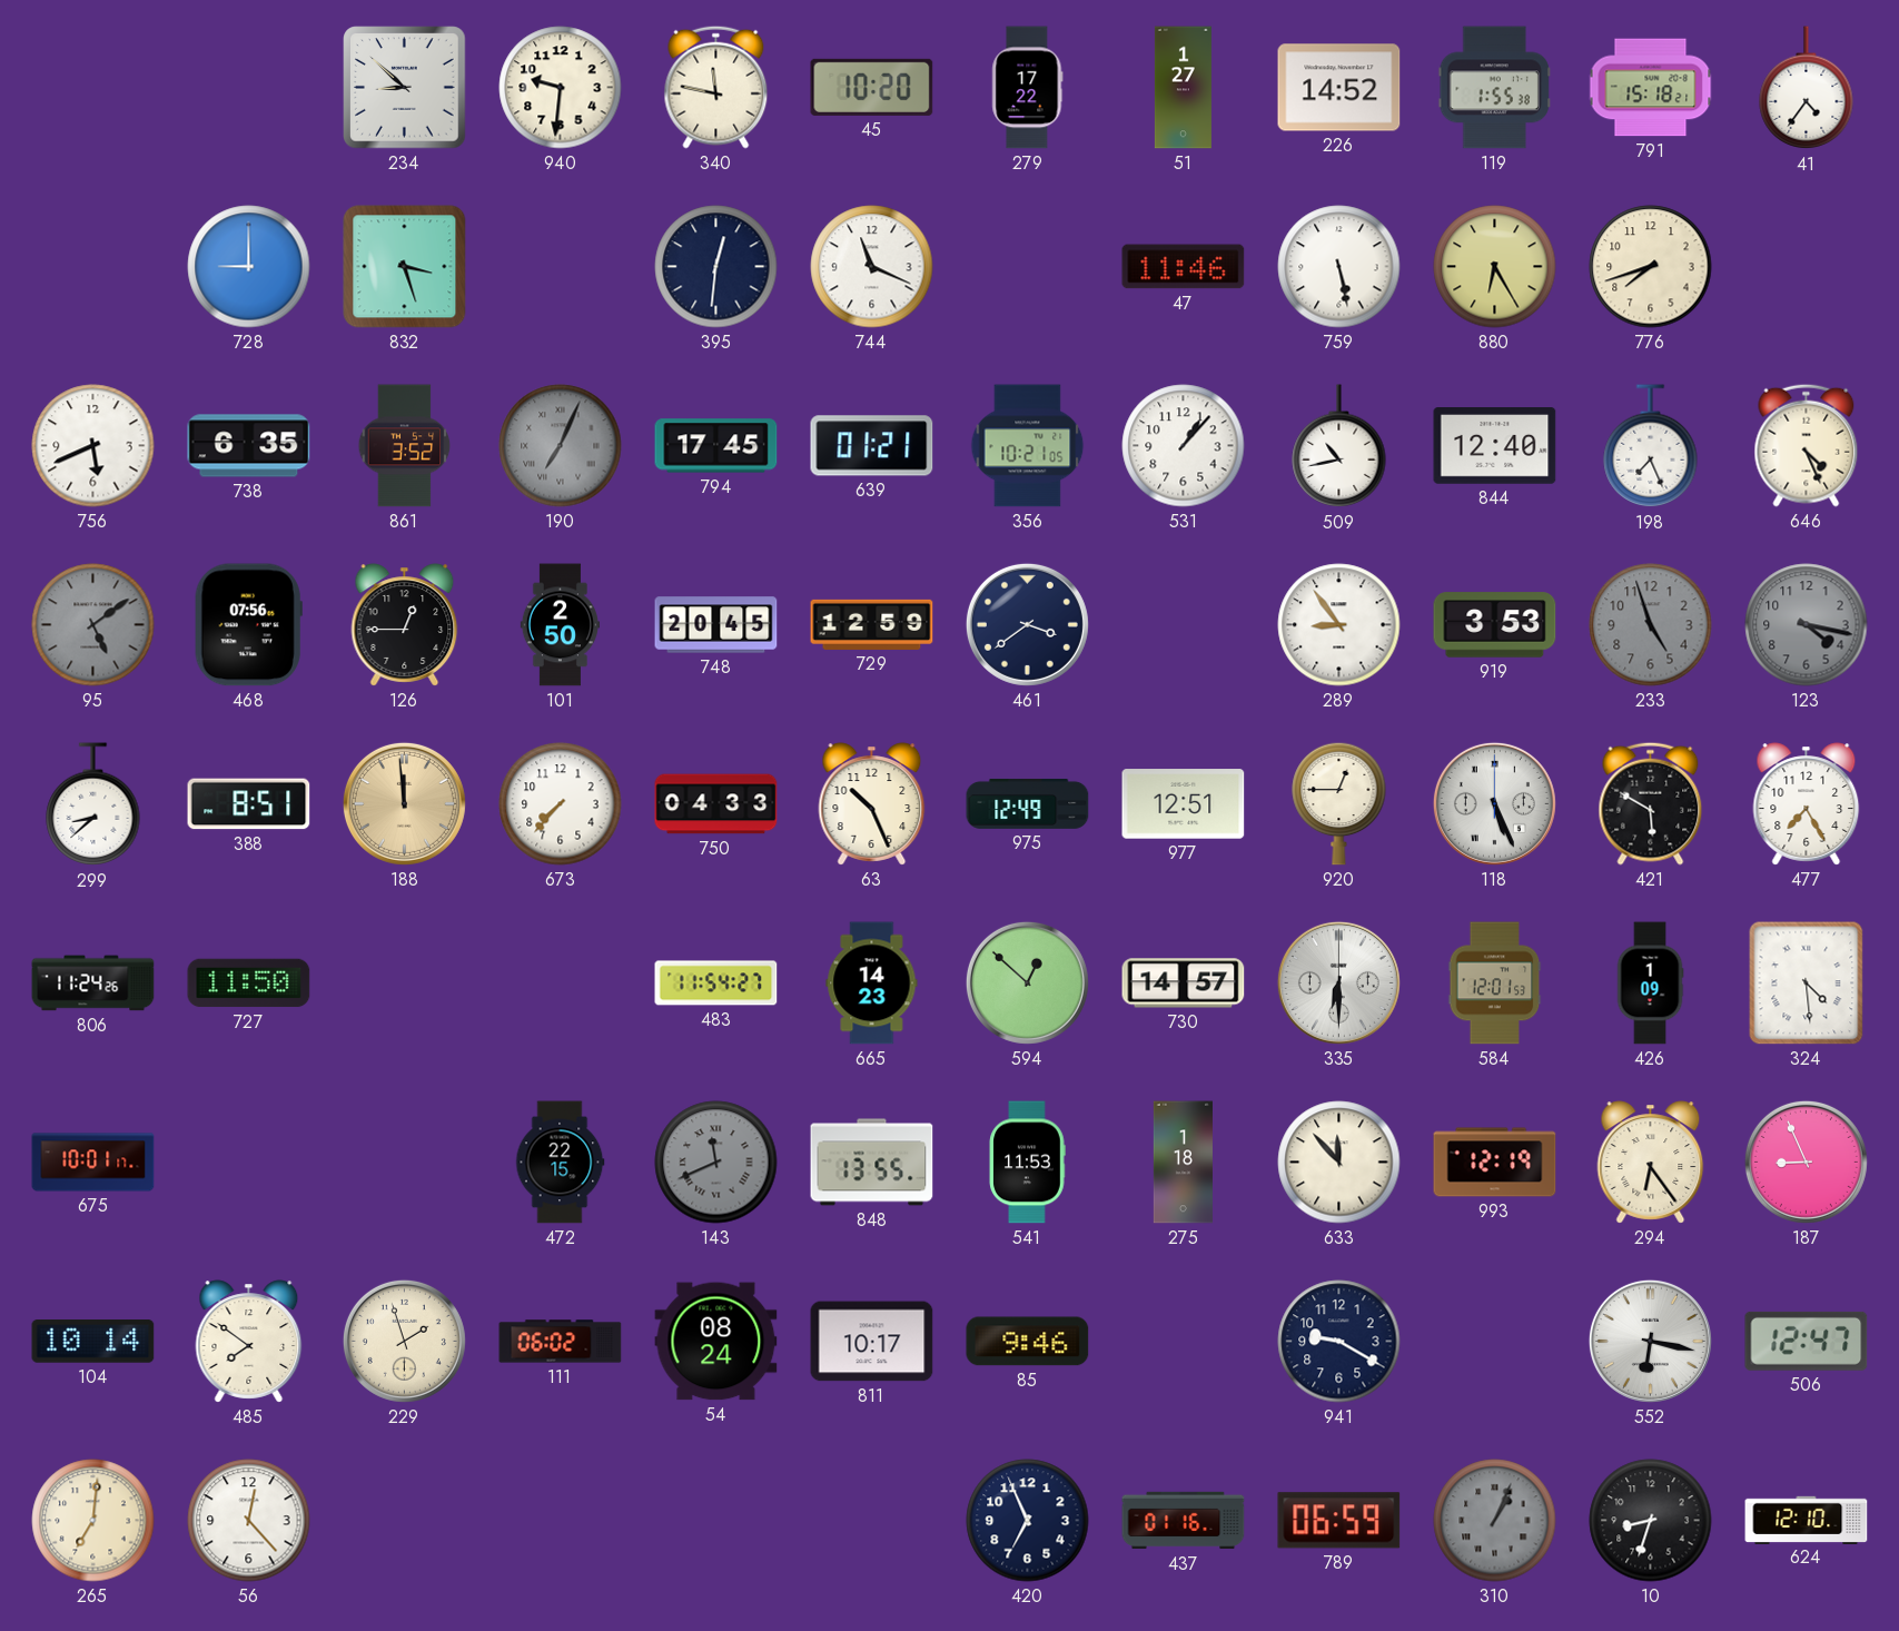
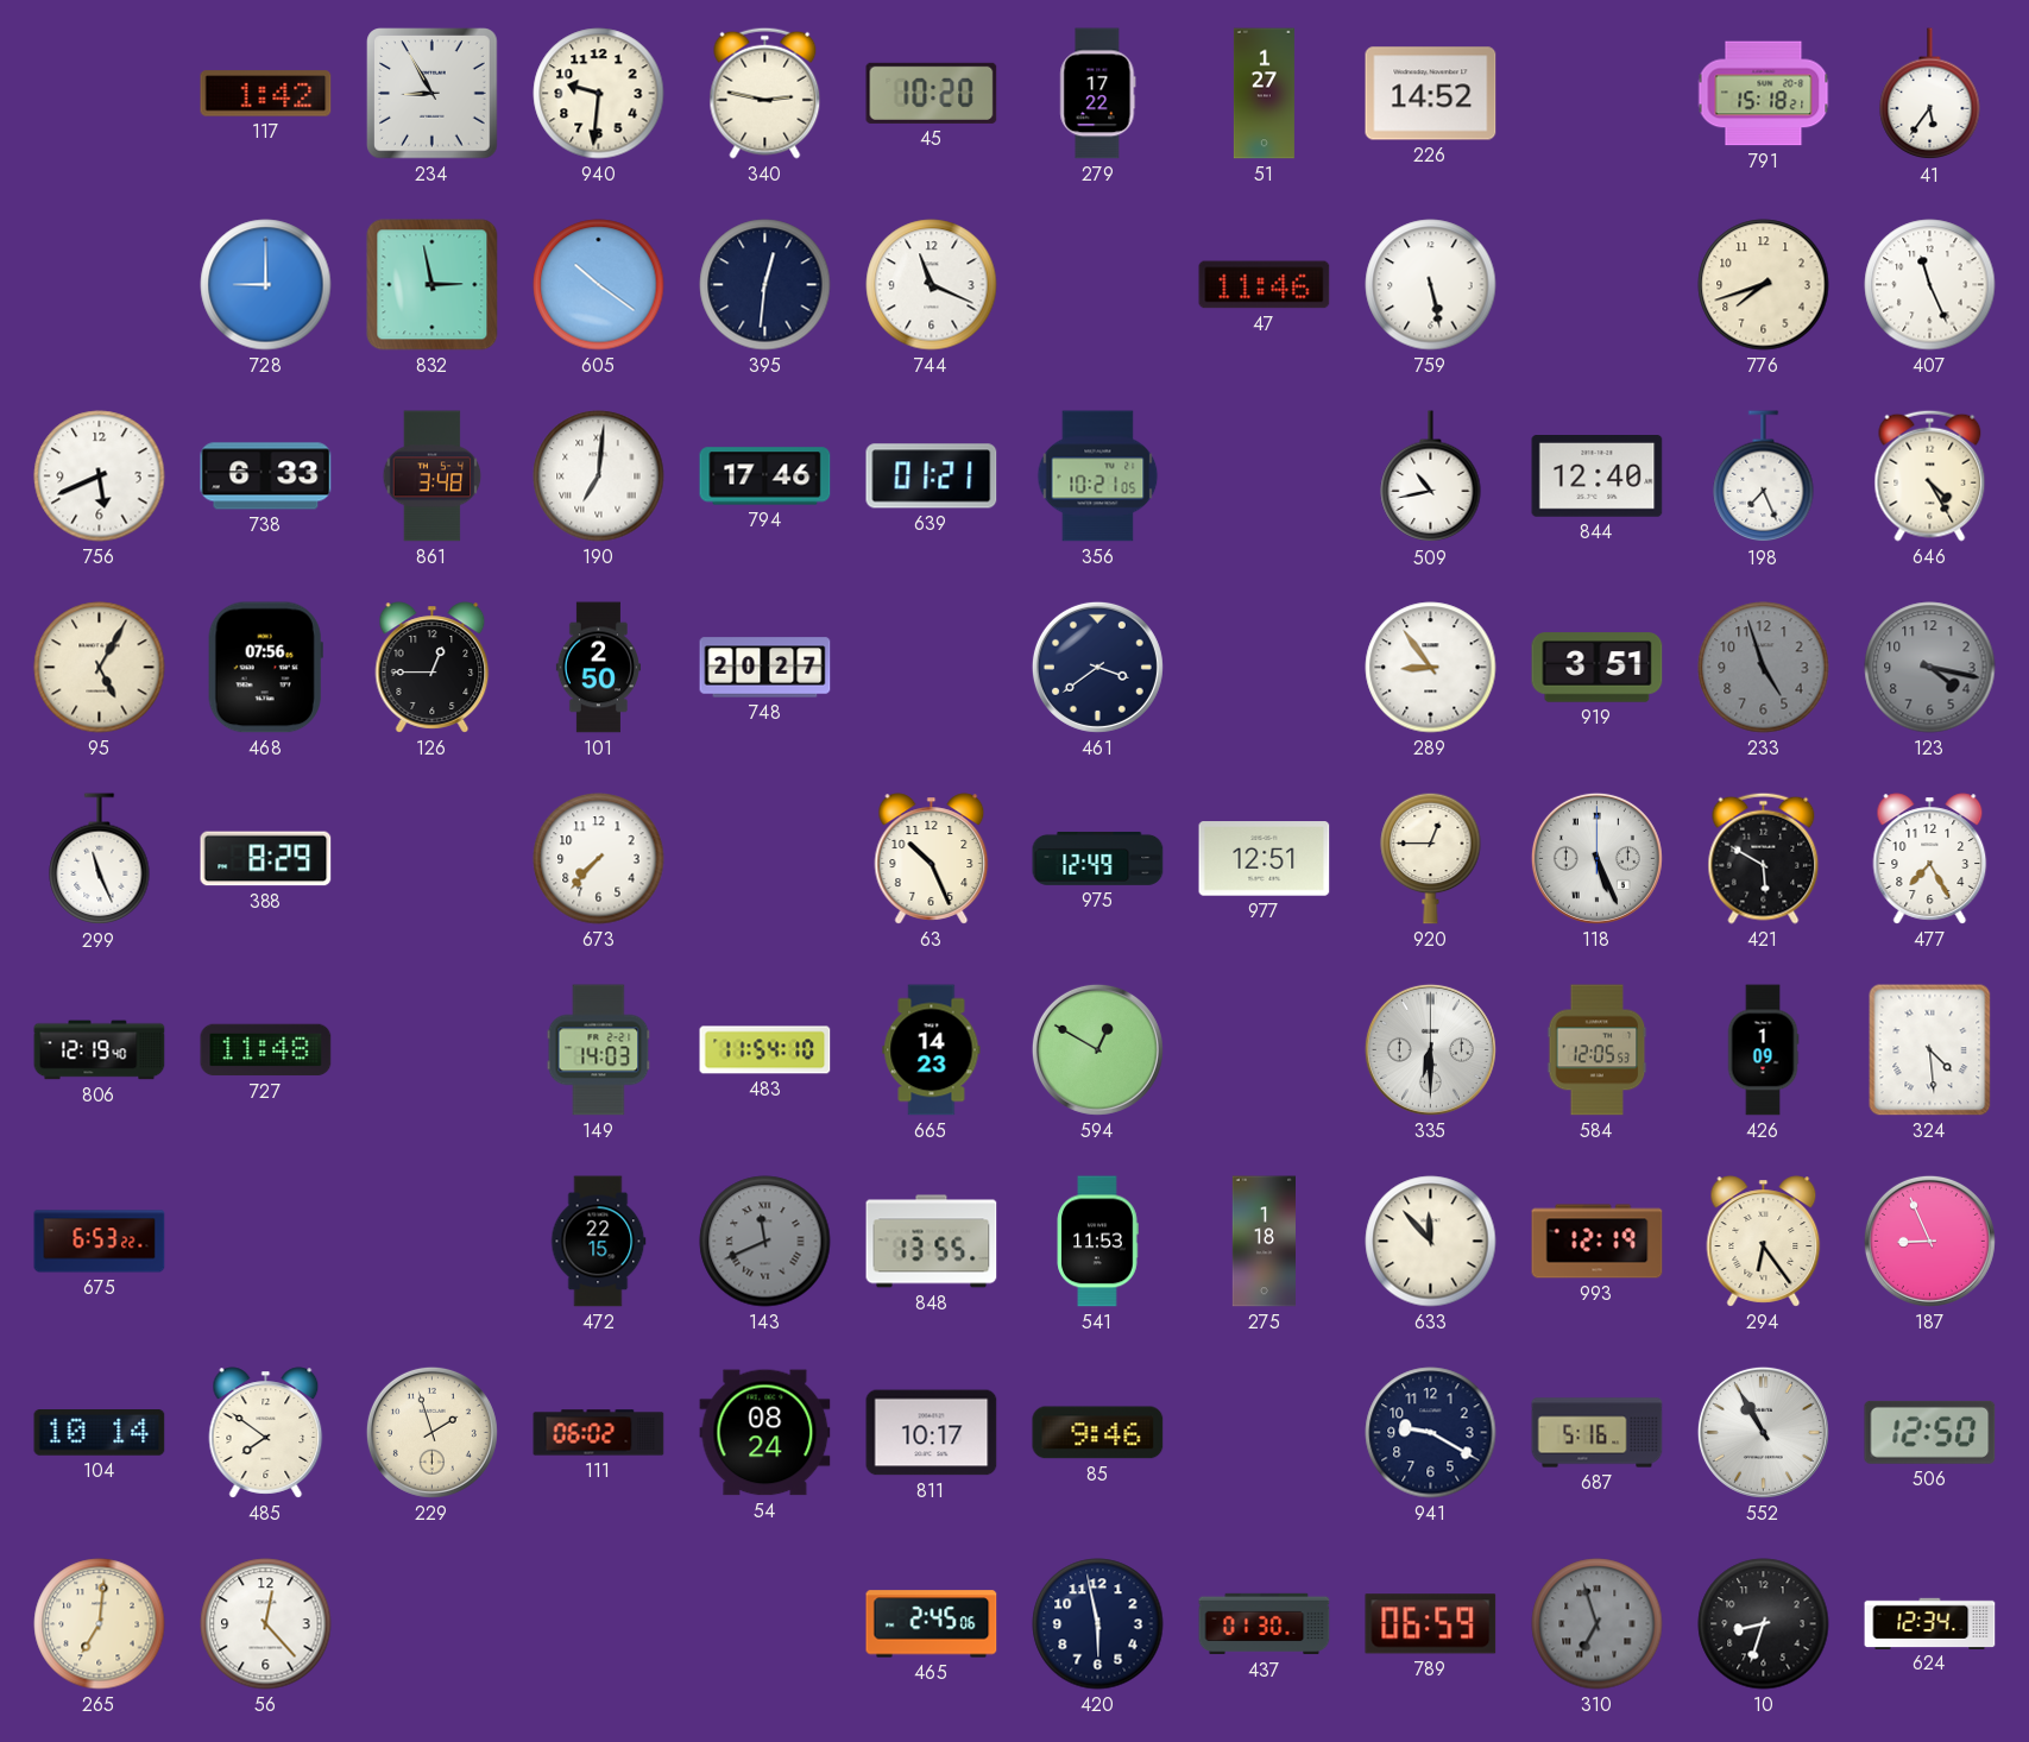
117: none -> 1:42
234: 8:52 -> 8:55
340: 11:47 -> 2:47
119: 1:55 -> none
41: 4:36 -> 5:36
832: 3:27 -> 2:58
605: none -> 10:21
880: 6:25 -> none
407: none -> 11:26
738: 6:35 -> 6:33
861: 3:52 -> 3:48
190: 7:04 -> 7:01
190 dial: grey -> white
794: 17:45 -> 17:46
531: 1:07 -> none
646: 4:26 -> 4:25
95: 5:09 -> 5:05
95 dial: grey -> cream
748: 20:45 -> 20:27
729: 12:59 -> none
919: 3:53 -> 3:51
299: 8:38 -> 11:26
388: 8:51 -> 8:29
188: 11:59 -> none
750: 04:33 -> none
806: 11:24 -> 12:19
727: 11:50 -> 11:48
149: none -> 14:03
483: 11:54:27 -> 11:54:10
594: 12:52 -> 12:50
730: 14:57 -> none
584: 12:01 -> 12:05
675: 10:01 -> 6:53
687: none -> 5:16
552: 6:17 -> 10:55
506: 12:47 -> 12:50
465: none -> 2:45
420: 6:56 -> 5:58
437: 01:16 -> 01:30
310: 1:04 -> 6:57
624: 12:10 -> 12:34
